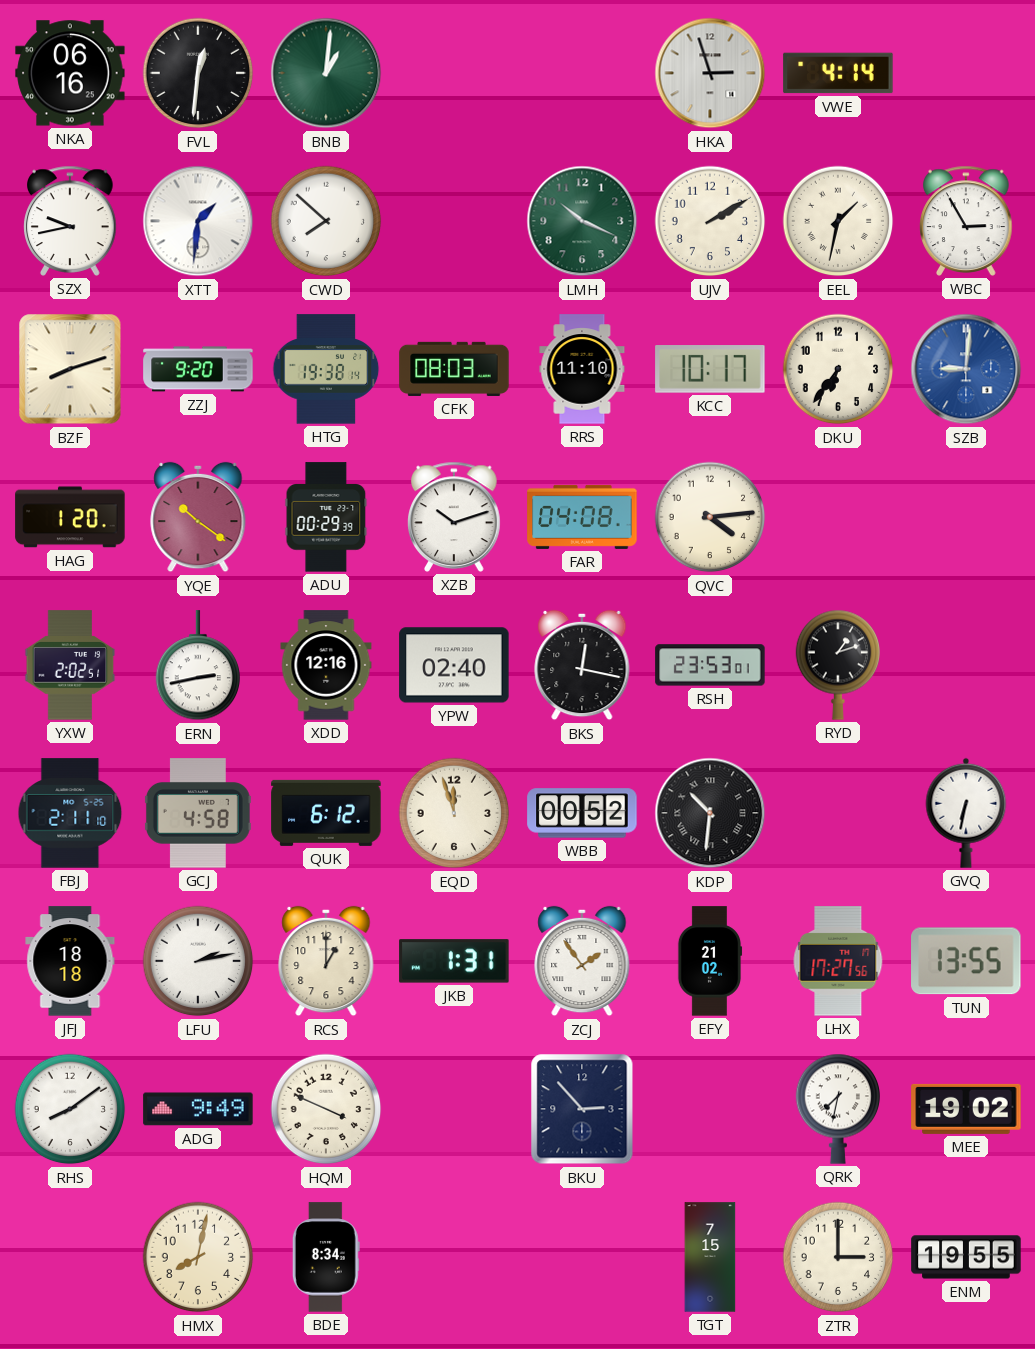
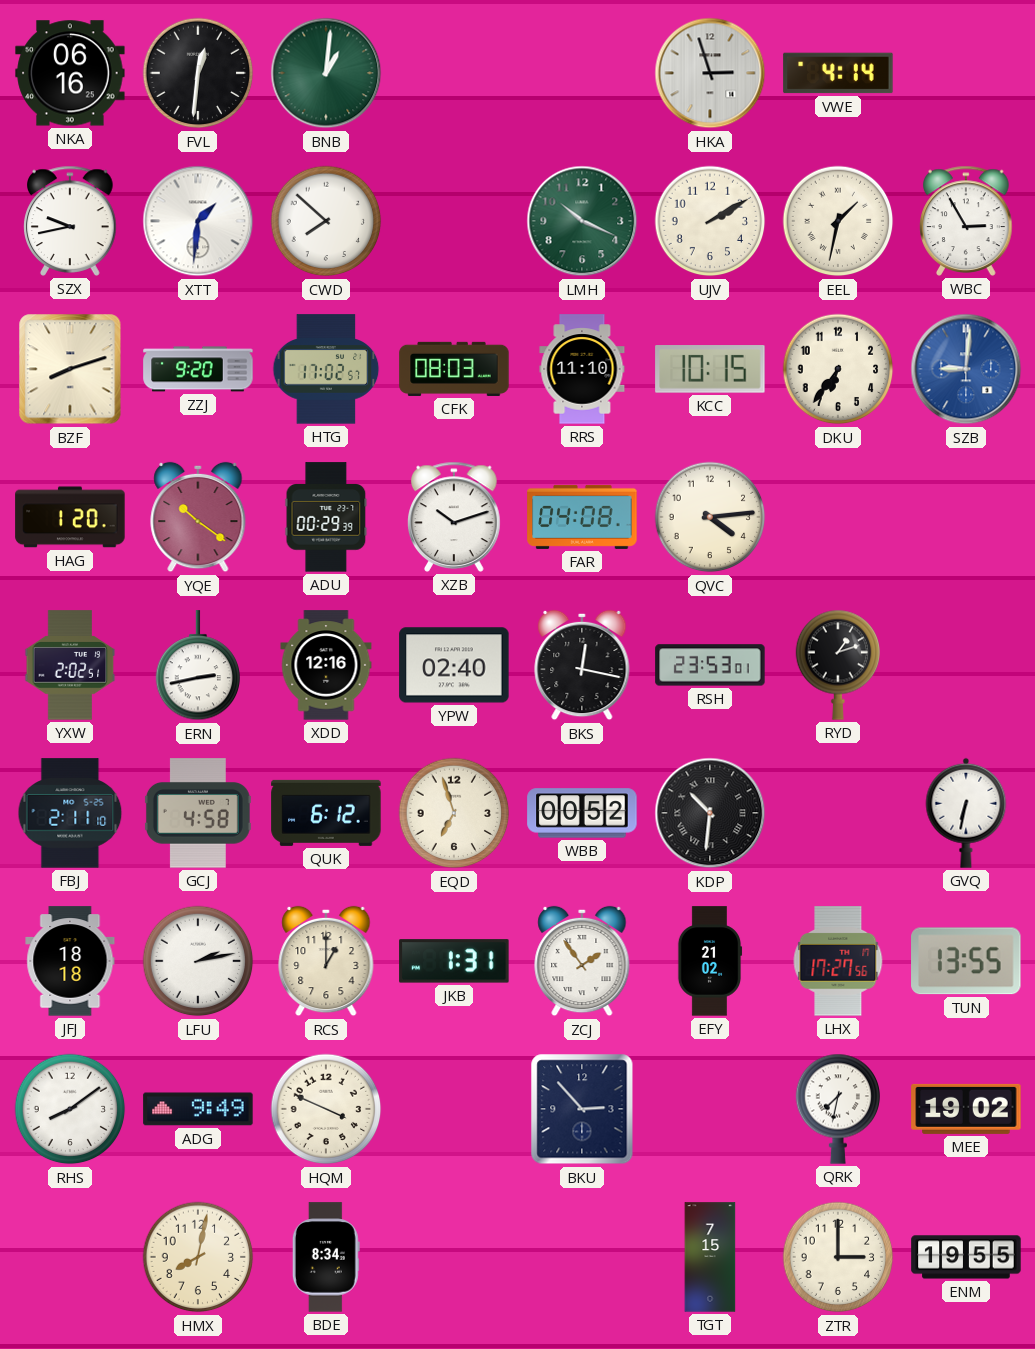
HTG: 19:38 -> 17:02
KCC: 10:17 -> 10:15
EQD: 11:57 -> 6:57
